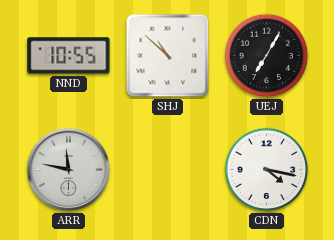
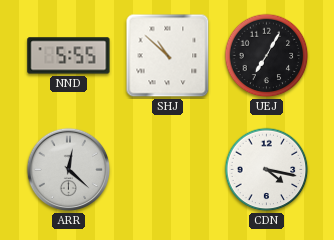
NND: 10:55 -> 5:55
ARR: 11:47 -> 12:22
